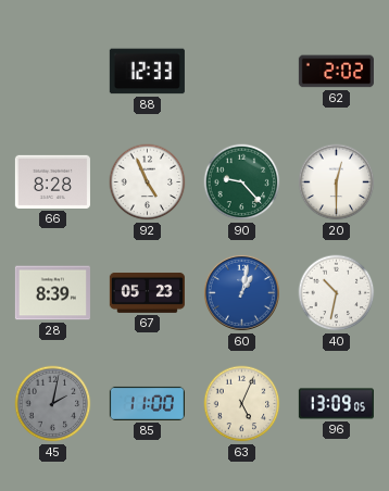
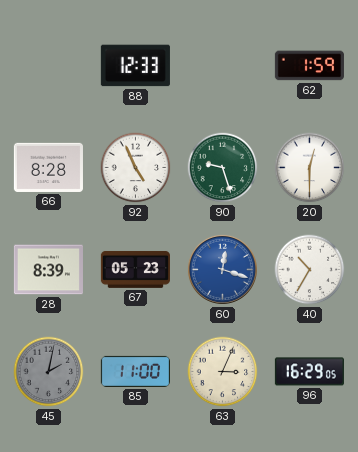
62: 2:02 -> 1:59
90: 9:23 -> 9:27
60: 1:02 -> 12:18
40: 10:32 -> 10:35
63: 5:04 -> 3:04
96: 13:09 -> 16:29
